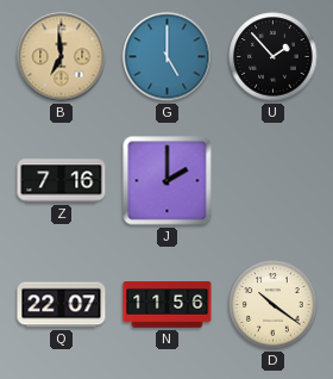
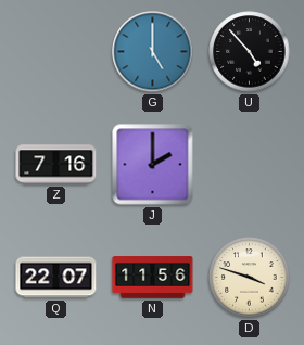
B: 6:59 -> none
U: 1:53 -> 4:53
D: 10:21 -> 3:48
